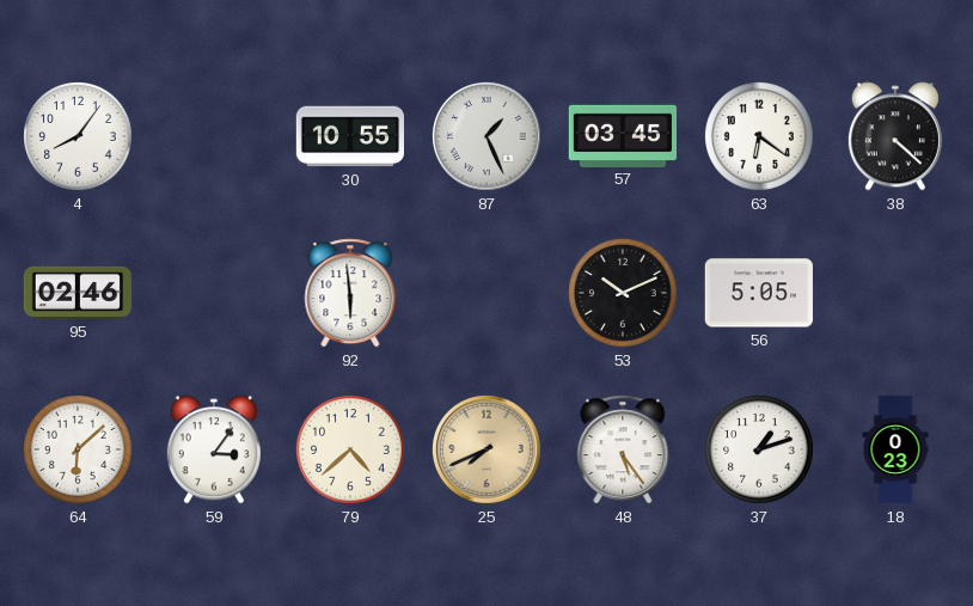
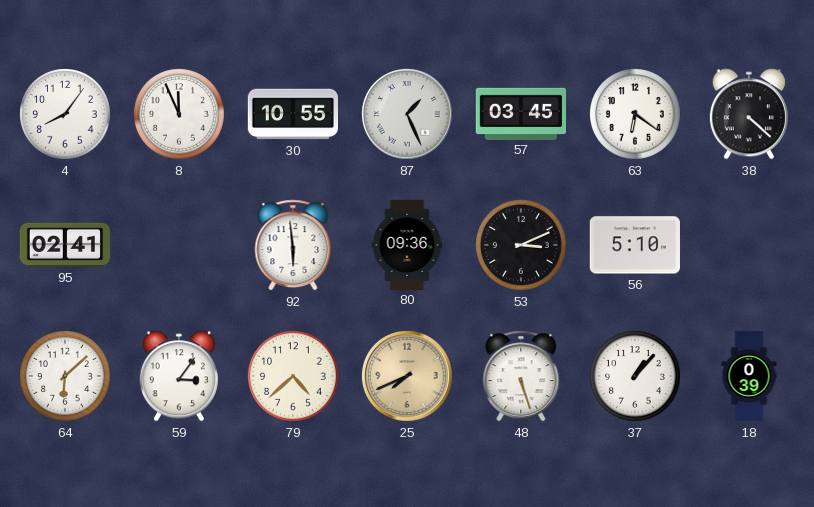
8: none -> 11:56
95: 02:46 -> 02:41
80: none -> 09:36
53: 10:11 -> 3:11
56: 5:05 -> 5:10
48: 5:24 -> 5:27
37: 1:12 -> 1:07
18: 0:23 -> 0:39
